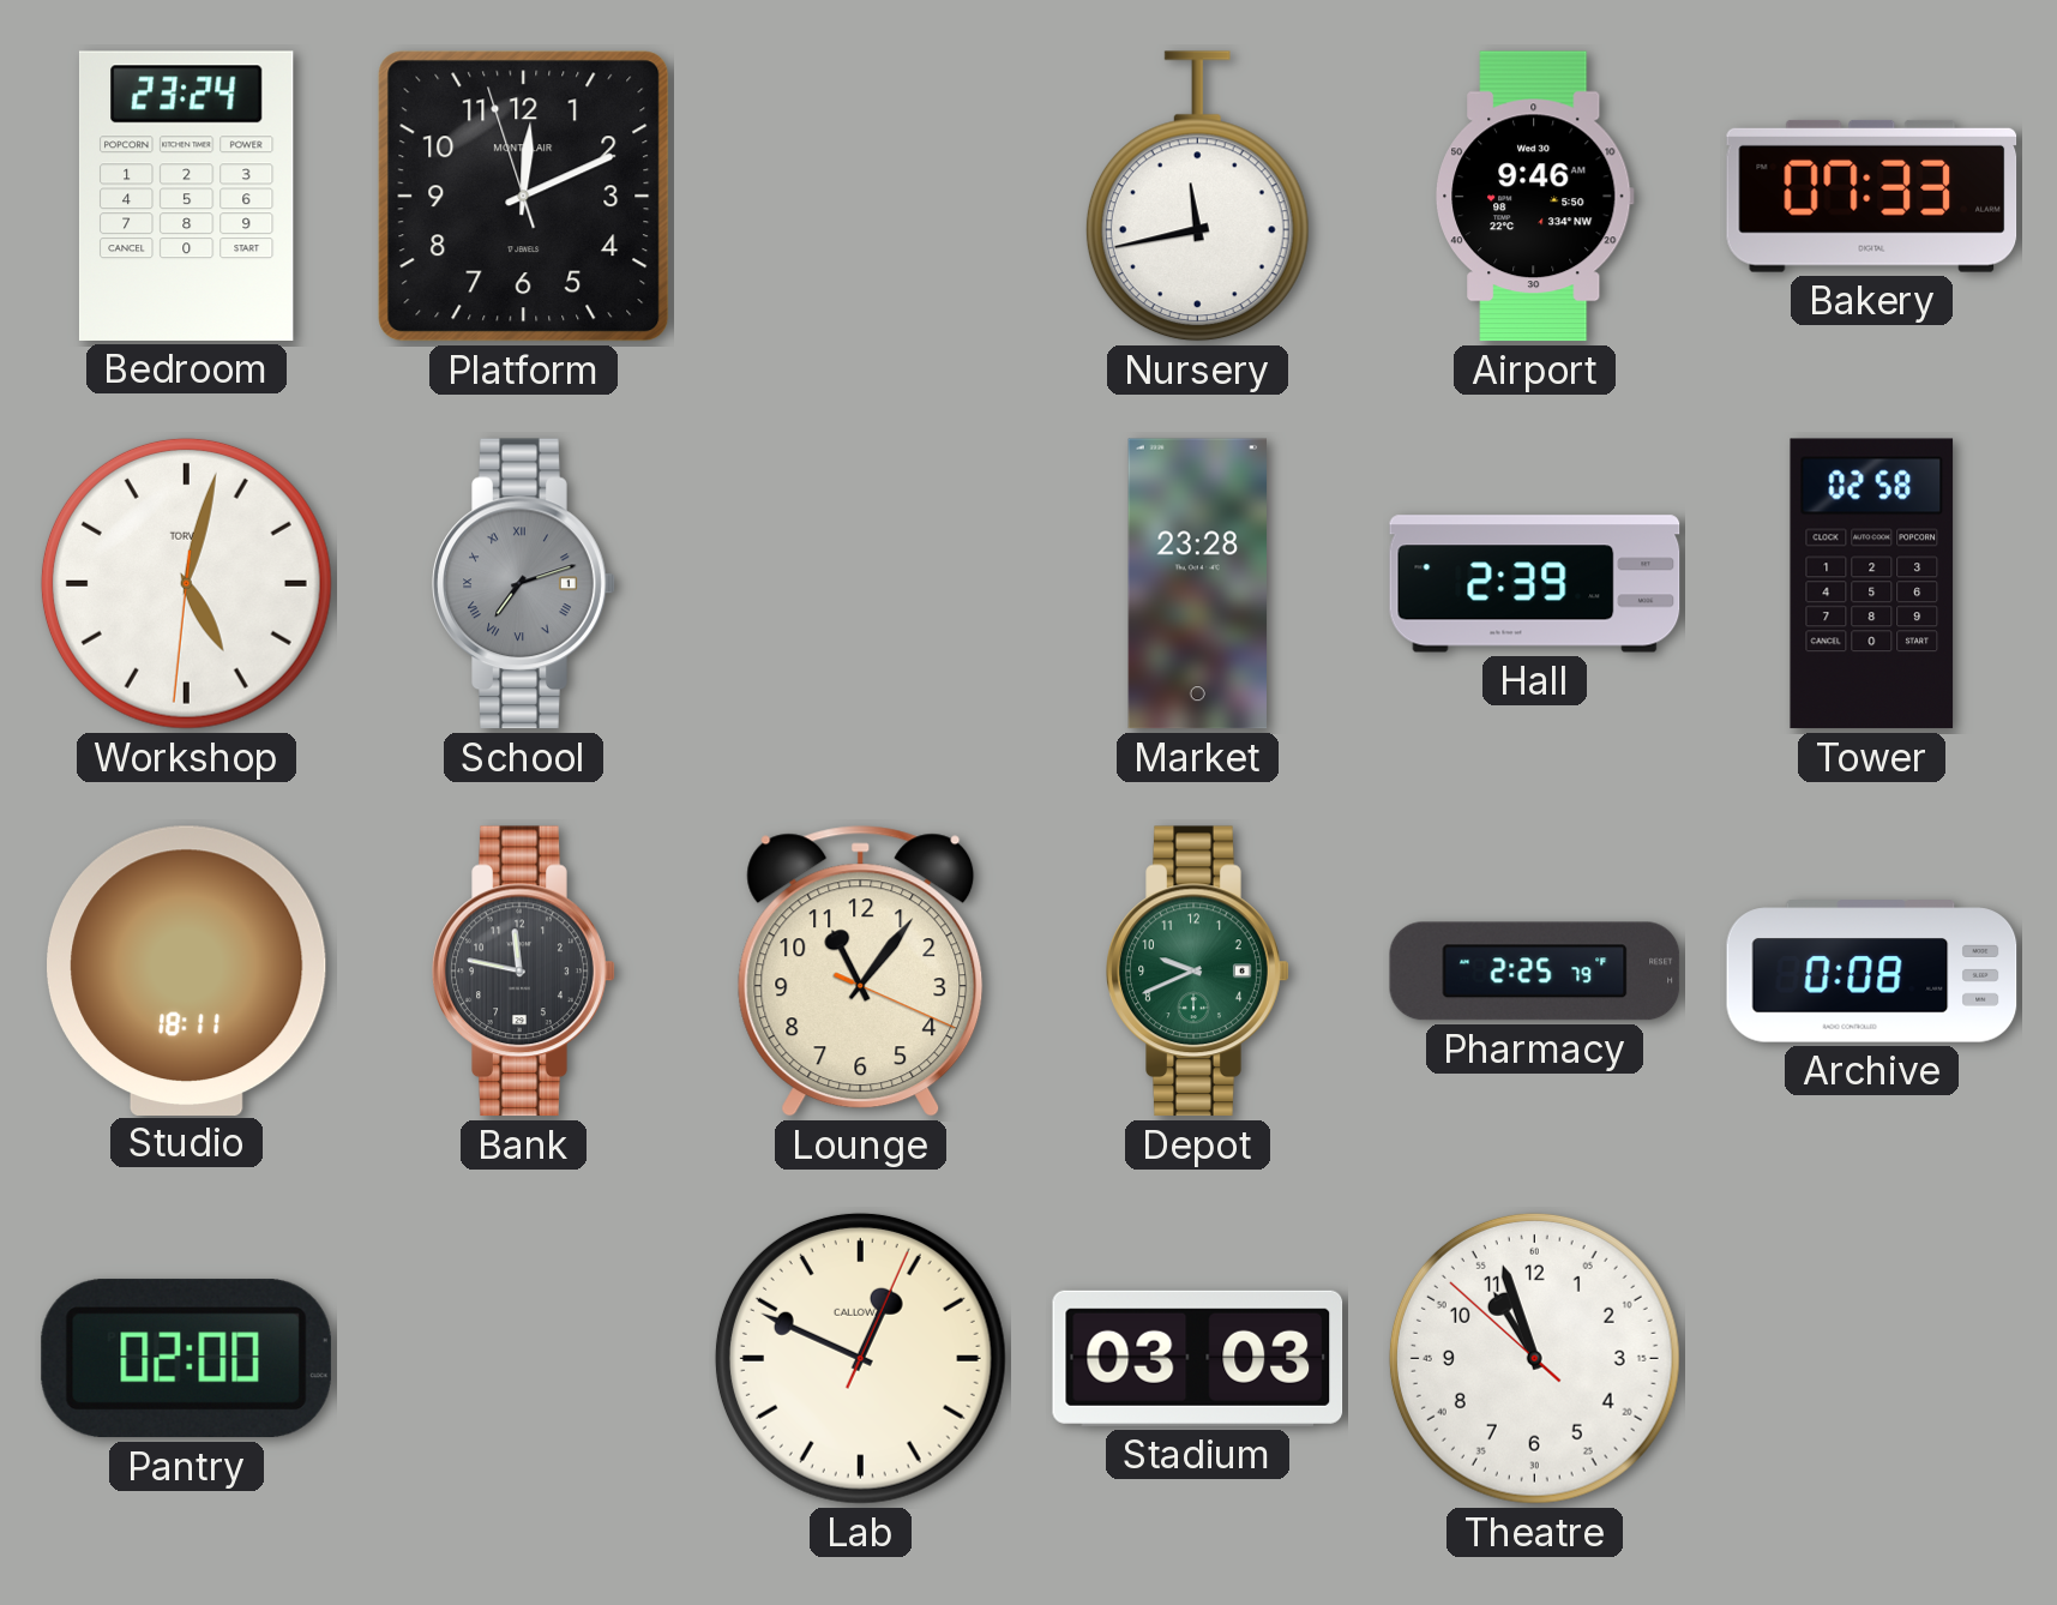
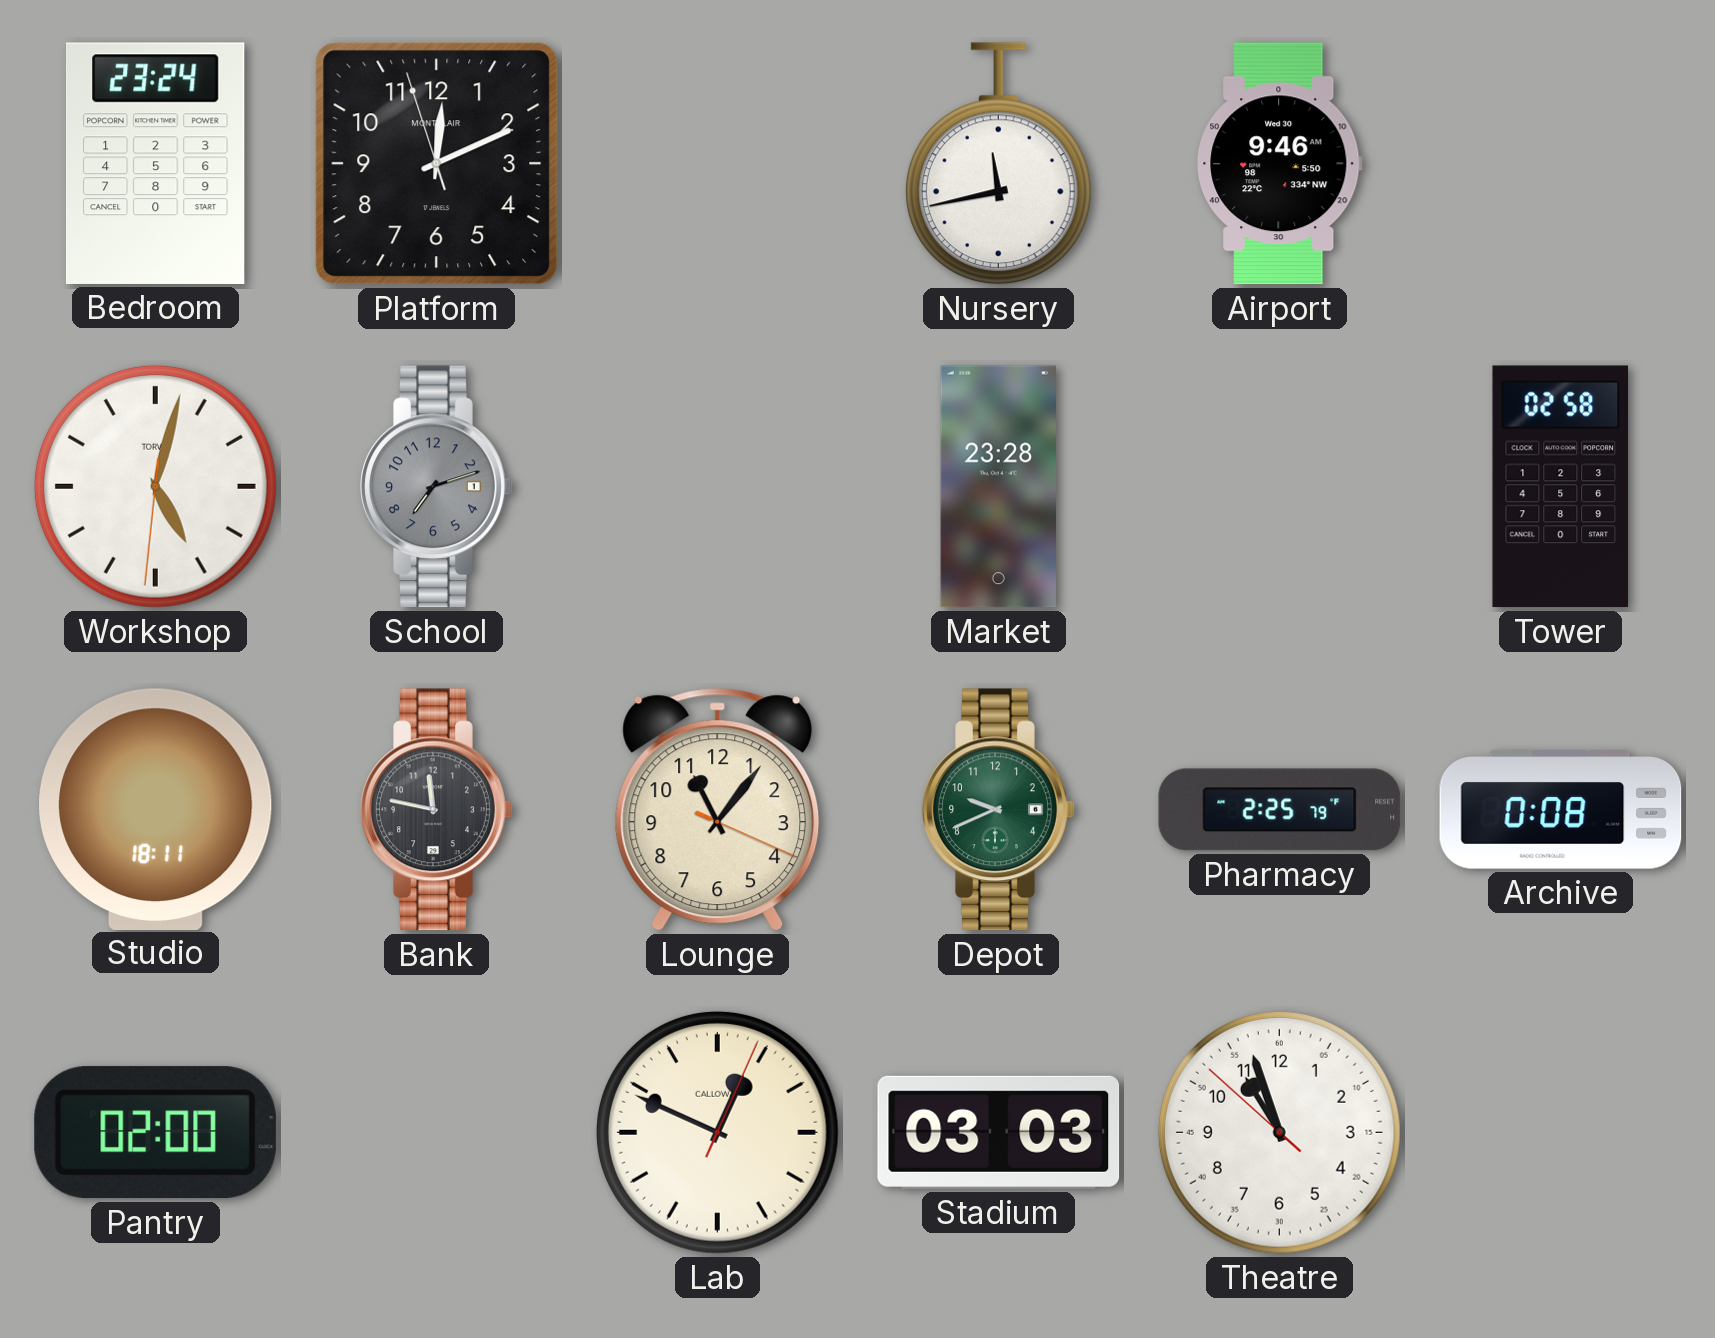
Bakery: 07:33 -> none
School numerals: Roman -> Arabic
Hall: 2:39 -> none
